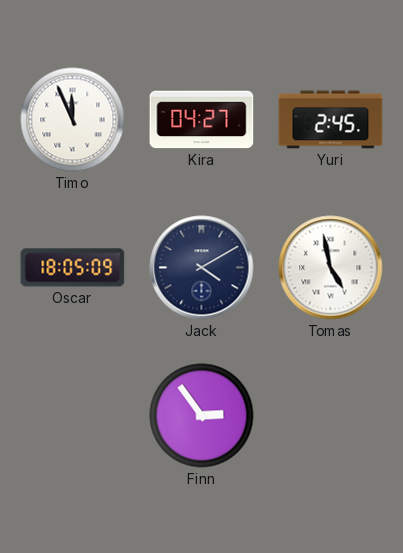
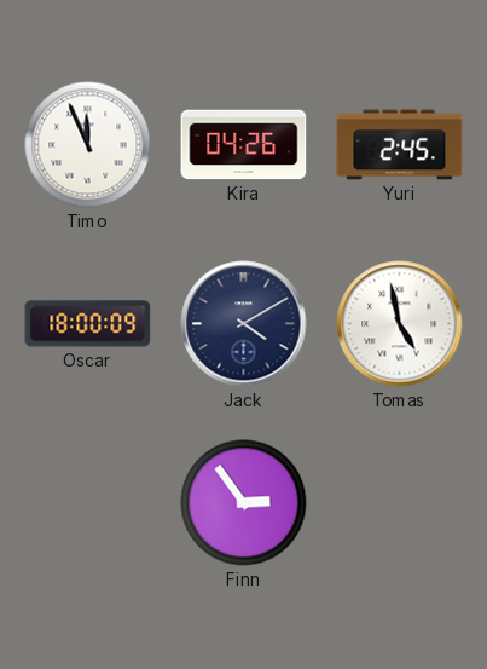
Kira: 04:27 -> 04:26
Oscar: 18:05 -> 18:00
